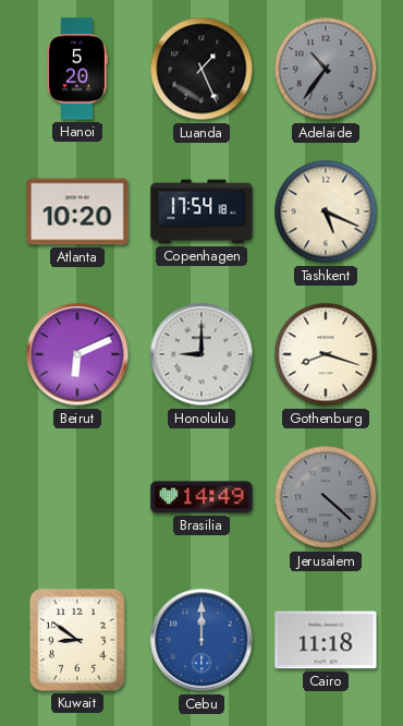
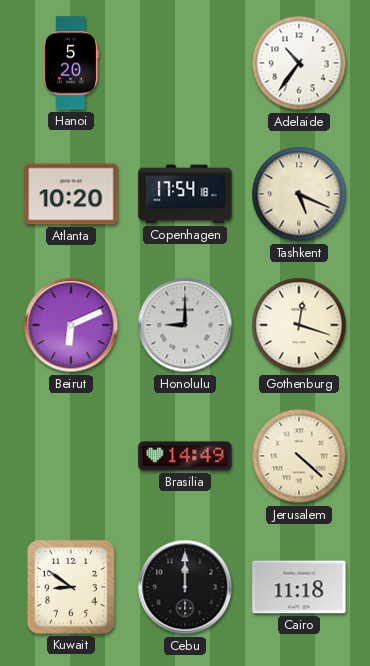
Luanda: 1:26 -> none
Adelaide dial: grey -> white
Gothenburg: 8:18 -> 12:18
Jerusalem dial: grey -> cream
Cebu dial: blue -> black
